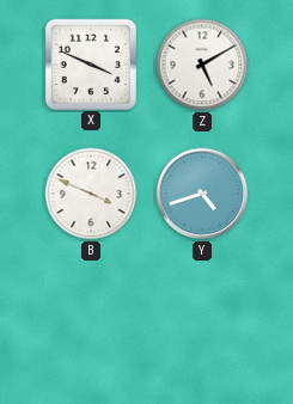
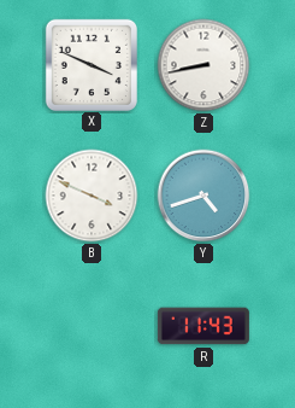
Z: 5:10 -> 8:43
R: none -> 11:43
